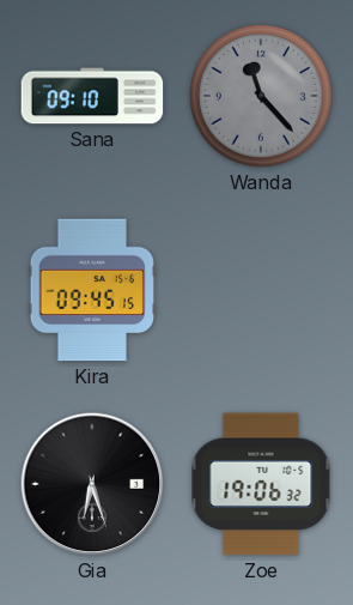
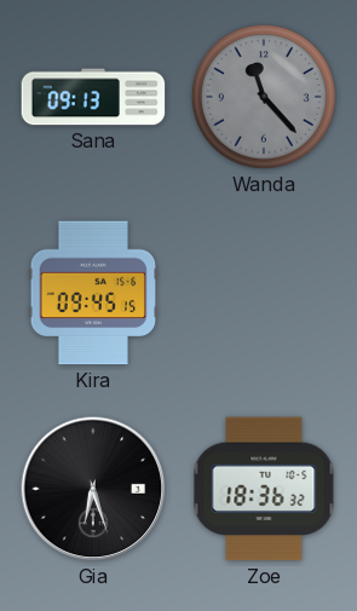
Sana: 09:10 -> 09:13
Zoe: 19:06 -> 18:36
